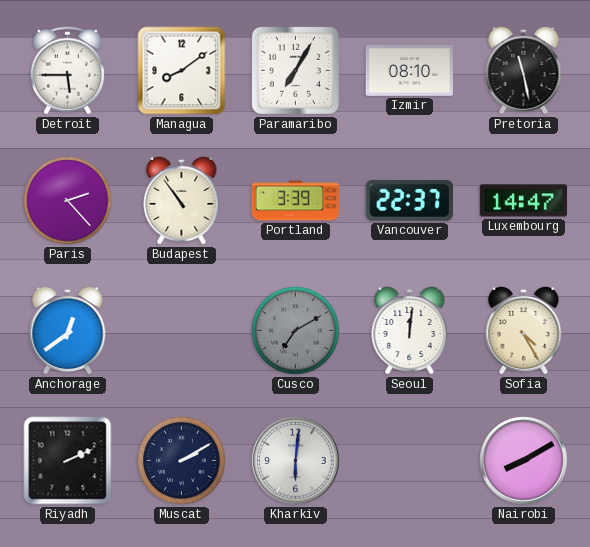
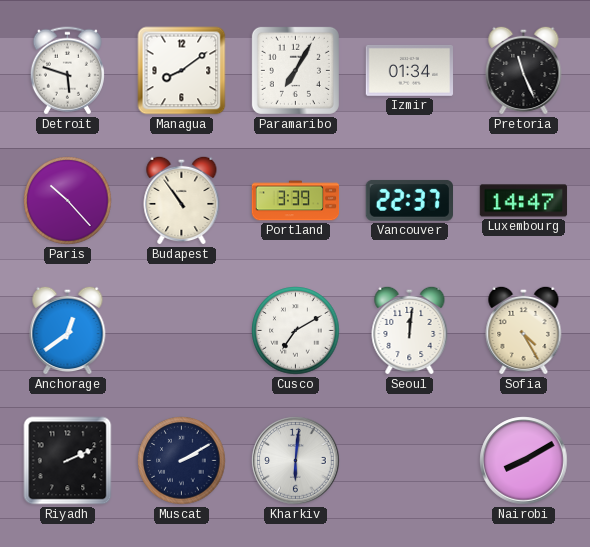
Detroit: 5:45 -> 5:48
Izmir: 08:10 -> 01:34
Pretoria: 11:28 -> 11:26
Paris: 2:23 -> 10:23
Cusco dial: grey -> white
